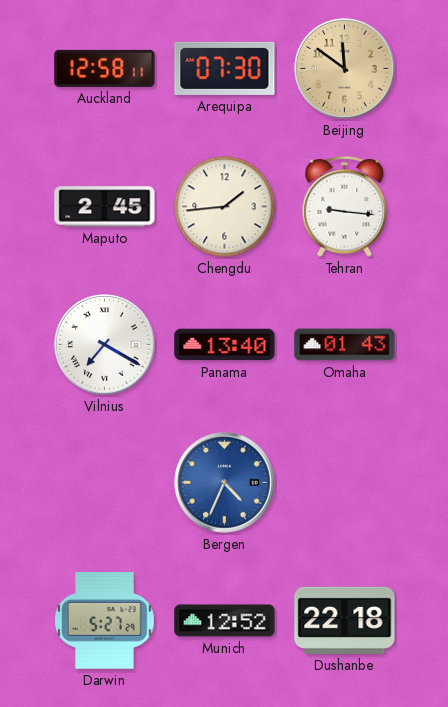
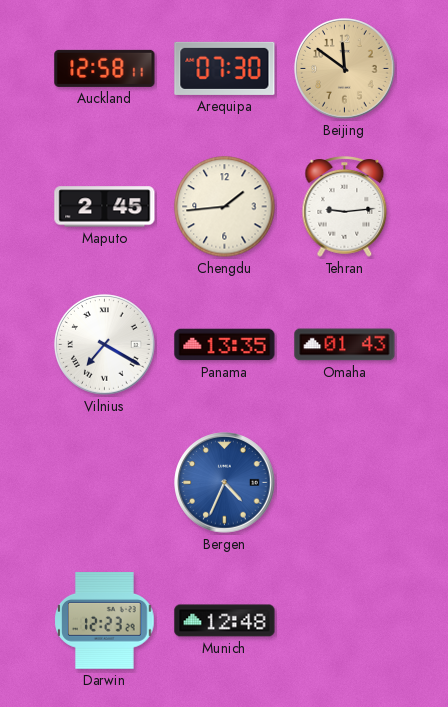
Tehran: 9:16 -> 9:14
Panama: 13:40 -> 13:35
Darwin: 5:27 -> 12:23
Munich: 12:52 -> 12:48
Dushanbe: 22:18 -> none
